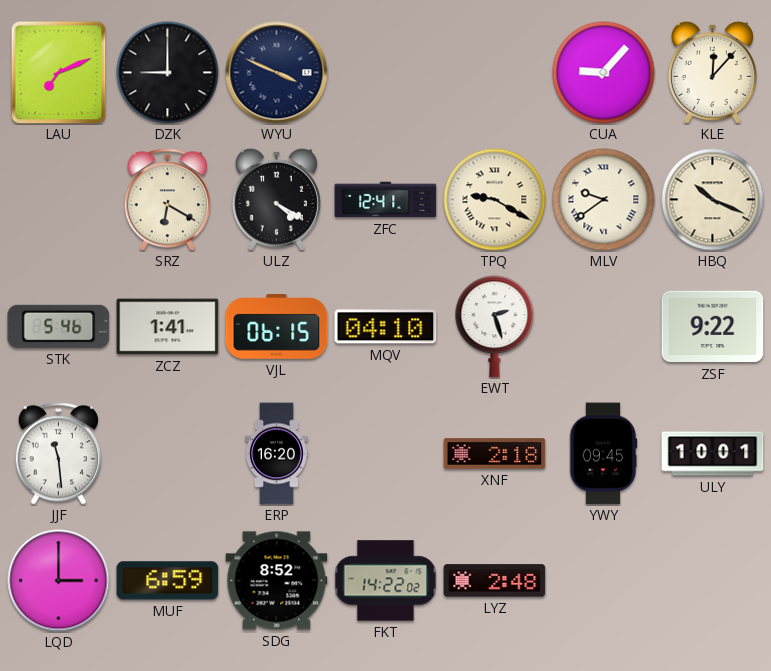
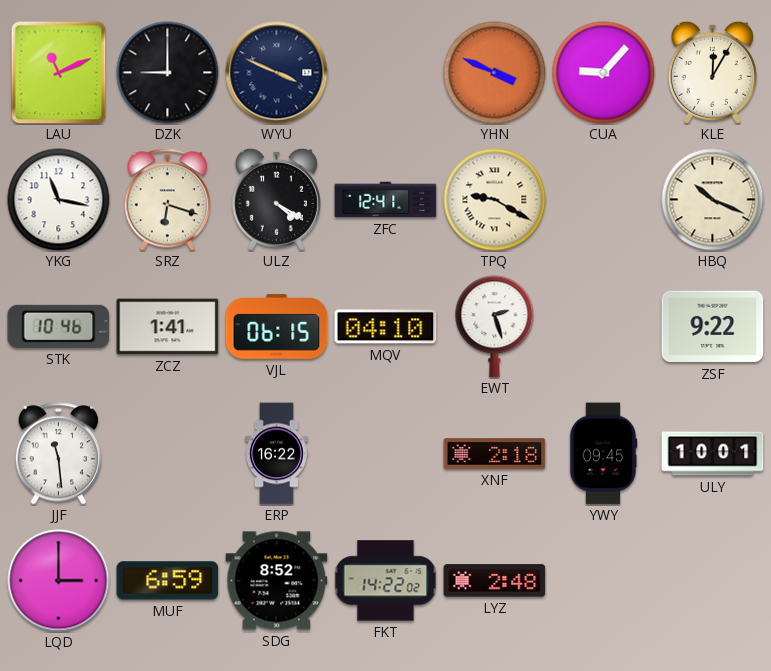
LAU: 7:11 -> 11:11
YHN: none -> 3:49
KLE: 12:07 -> 12:05
YKG: none -> 11:17
SRZ: 6:20 -> 6:18
MLV: 9:39 -> none
STK: 5:46 -> 10:46
ERP: 16:20 -> 16:22
